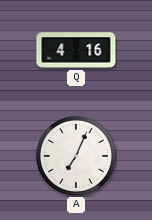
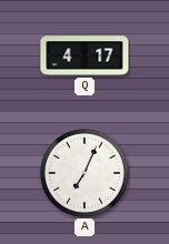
Q: 4:16 -> 4:17
